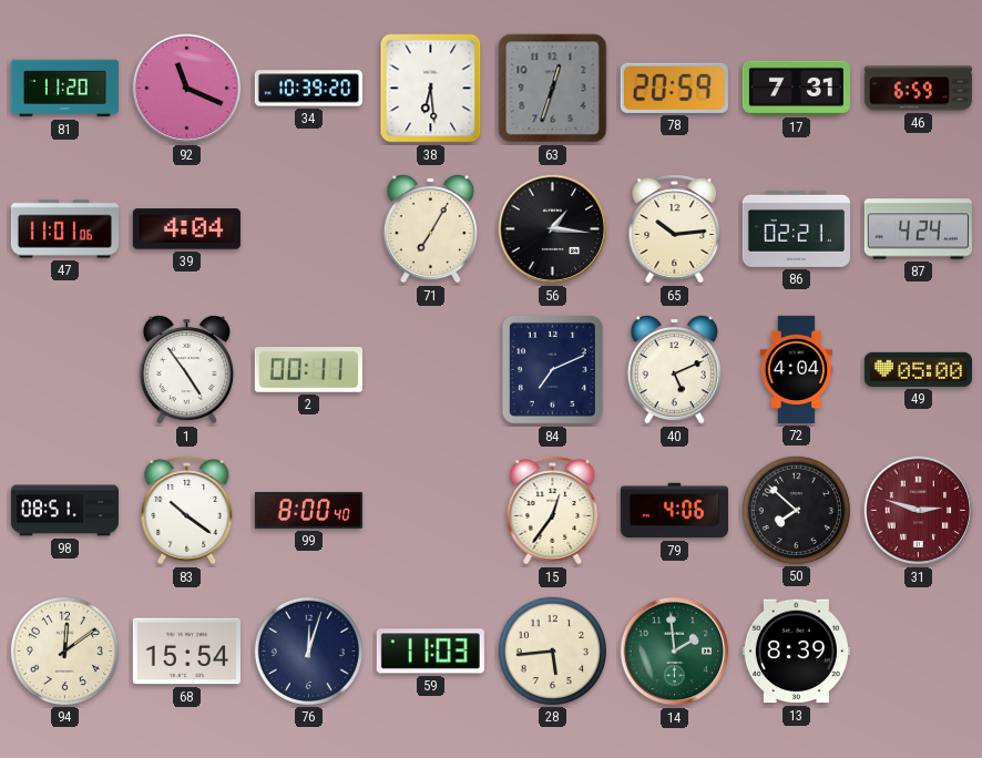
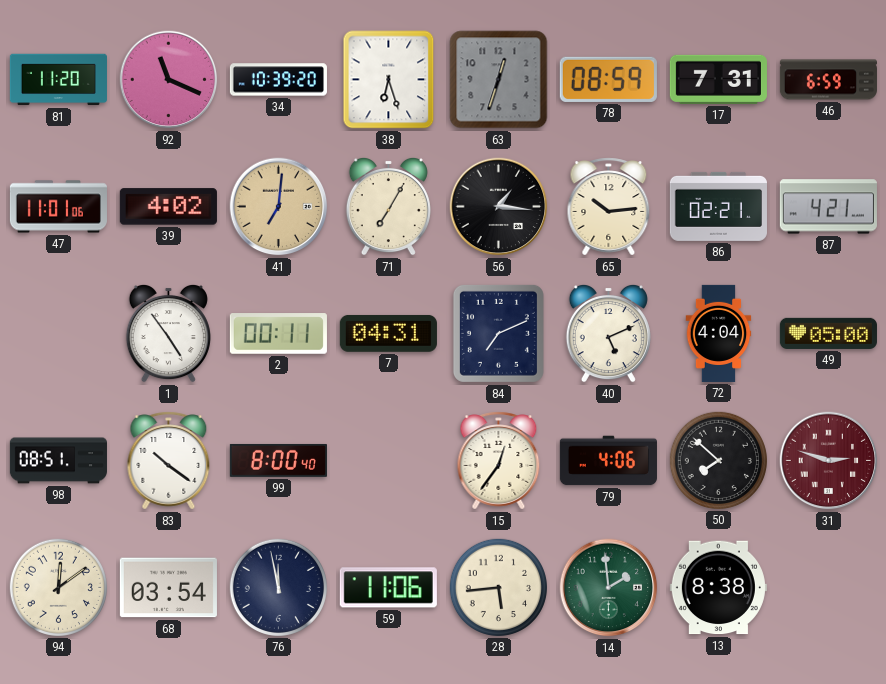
38: 6:29 -> 6:27
78: 20:59 -> 08:59
39: 4:04 -> 4:02
41: none -> 7:01
87: 4:24 -> 4:21
7: none -> 04:31
68: 15:54 -> 03:54
76: 12:03 -> 11:58
59: 11:03 -> 11:06
13: 8:39 -> 8:38
